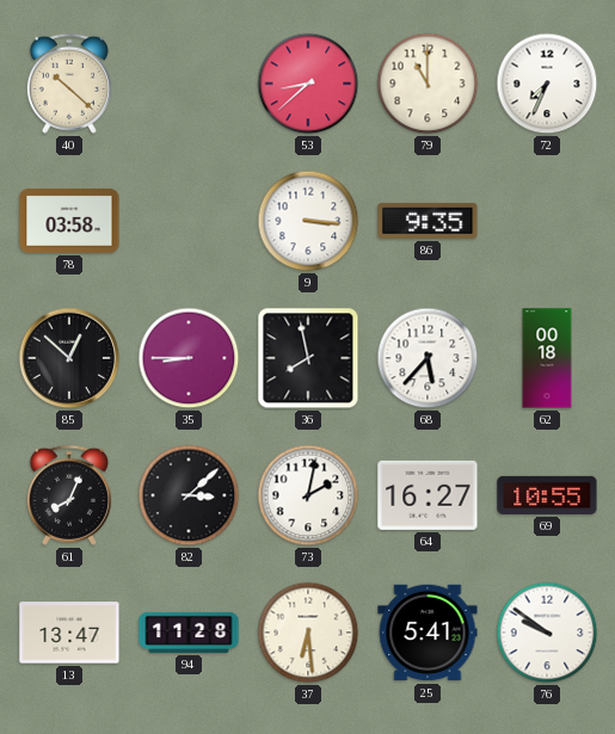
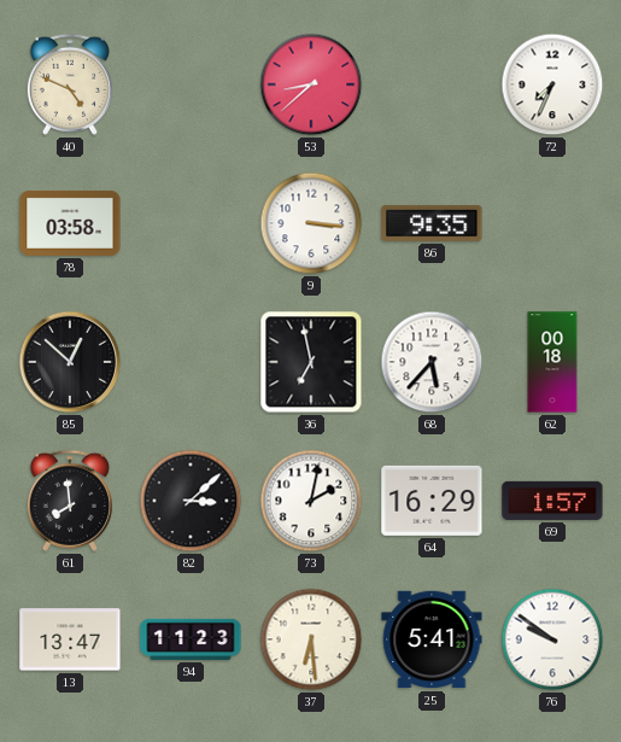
40: 10:22 -> 4:49
79: 11:00 -> none
35: 8:45 -> none
36: 7:58 -> 6:58
61: 8:04 -> 7:59
64: 16:27 -> 16:29
69: 10:55 -> 1:57
94: 11:28 -> 11:23
